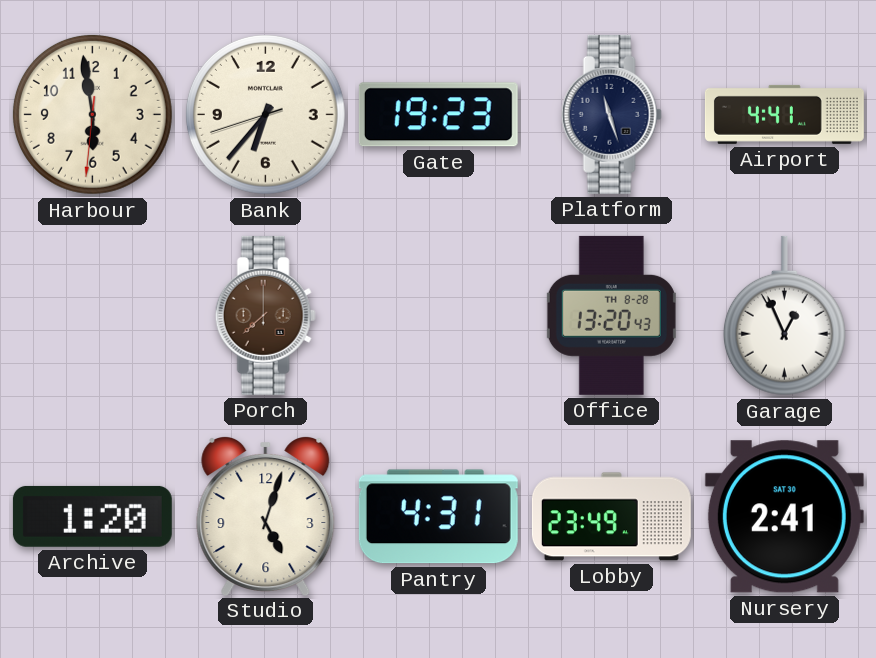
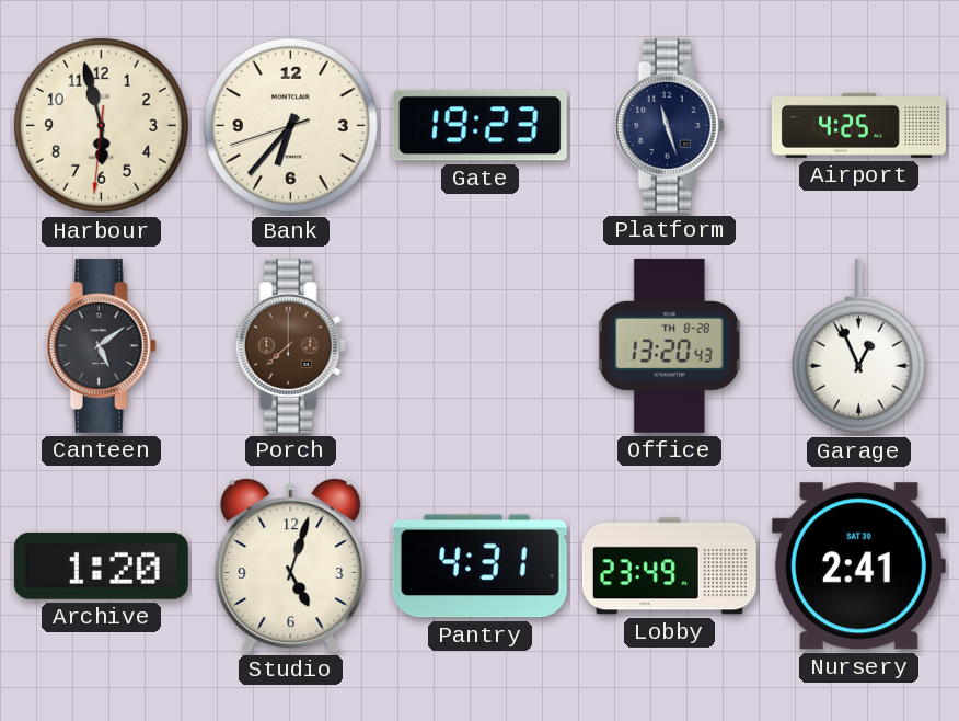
Harbour: 5:58 -> 5:57
Airport: 4:41 -> 4:25
Canteen: none -> 5:09
